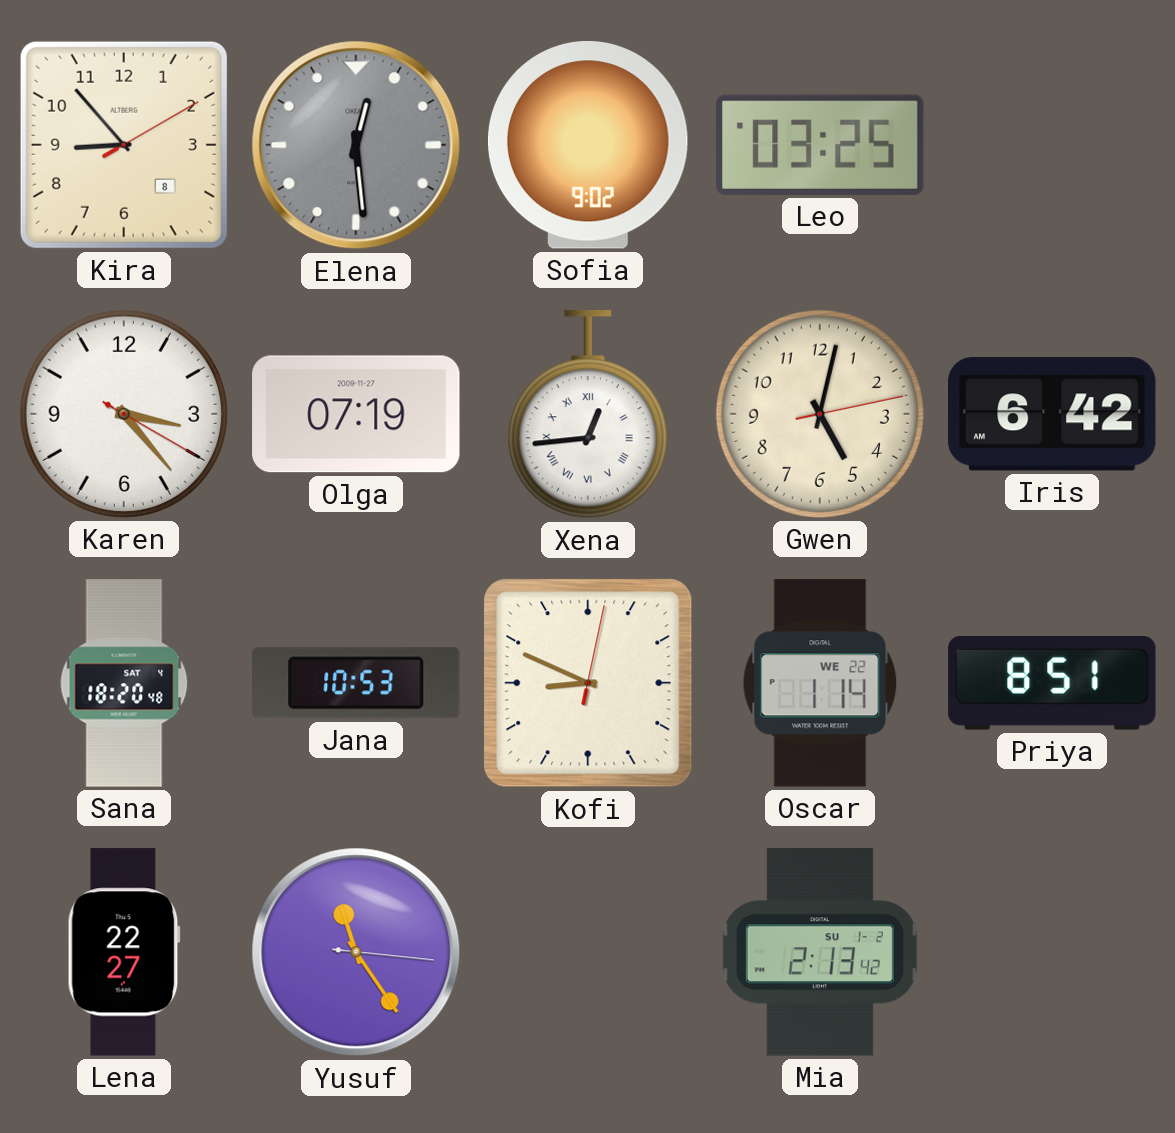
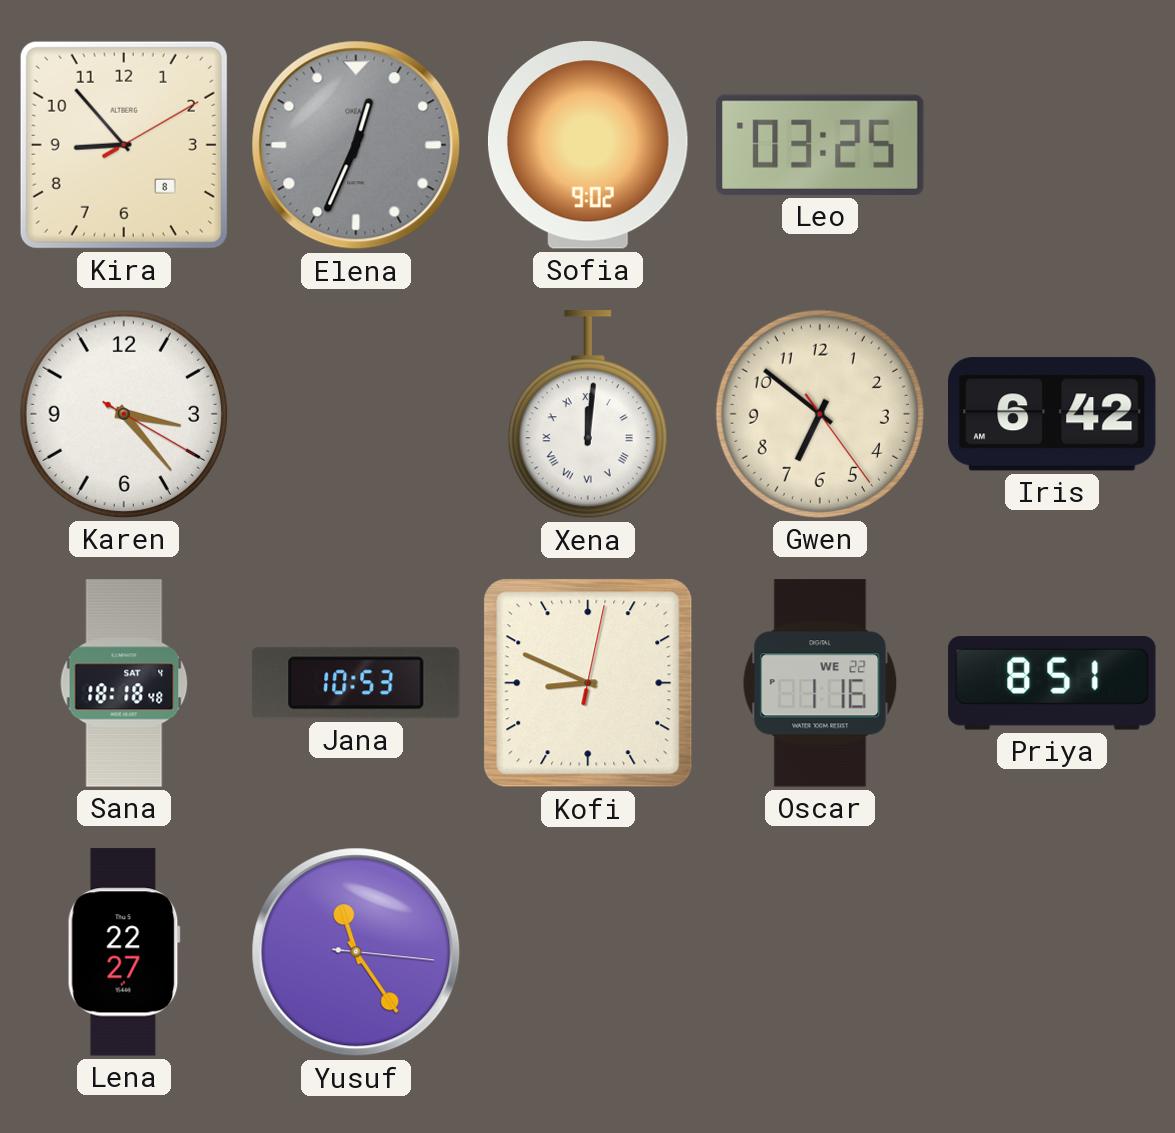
Elena: 12:29 -> 12:34
Olga: 07:19 -> none
Xena: 12:44 -> 12:01
Gwen: 5:02 -> 6:51
Sana: 18:20 -> 18:18
Oscar: 1:14 -> 1:16
Mia: 2:13 -> none
